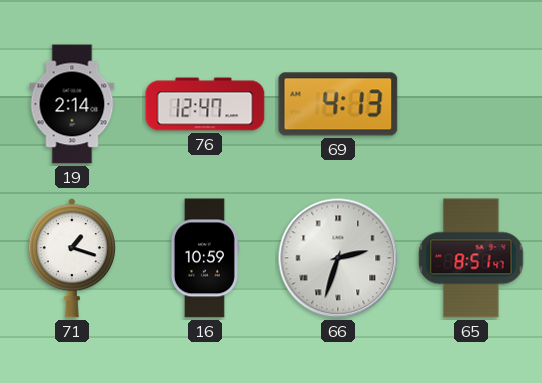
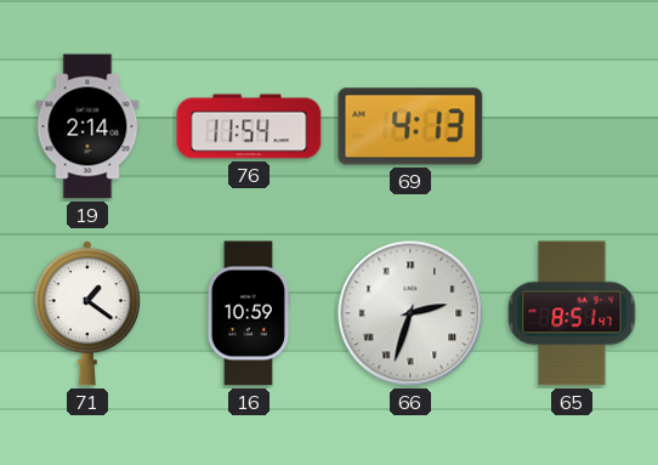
76: 12:47 -> 11:54
71: 1:18 -> 1:21
